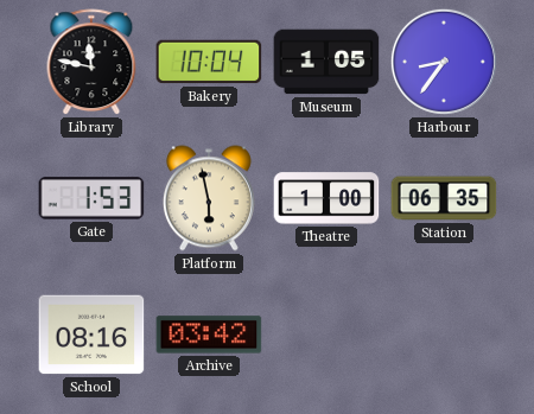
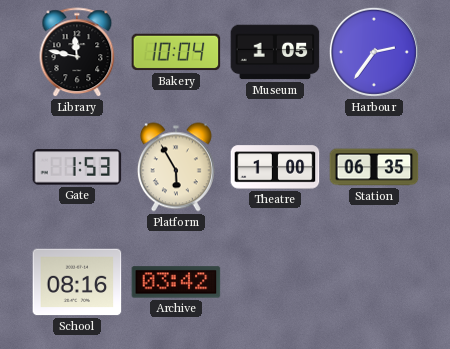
Harbour: 8:36 -> 2:36
Platform: 5:58 -> 5:55
